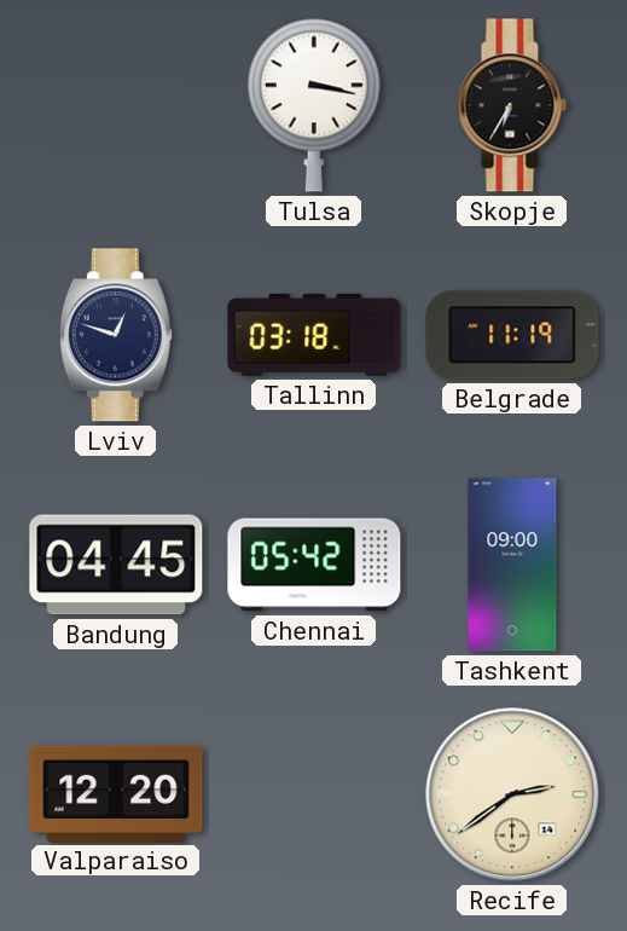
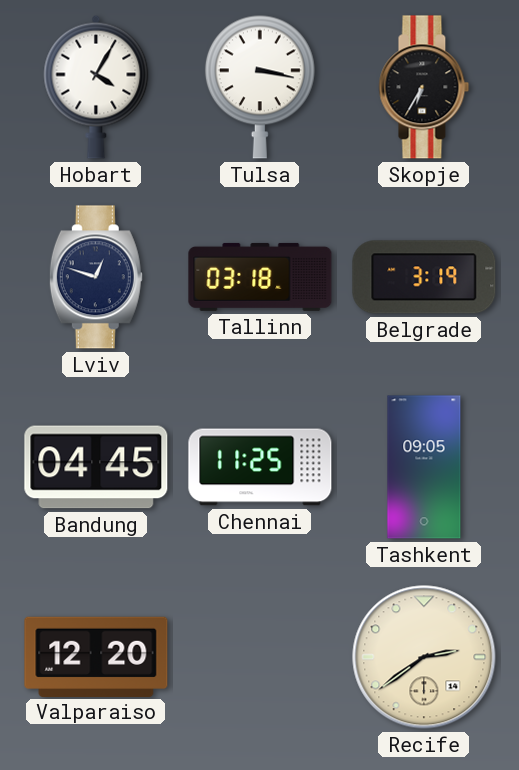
Hobart: none -> 4:05
Belgrade: 11:19 -> 3:19
Chennai: 05:42 -> 11:25
Tashkent: 09:00 -> 09:05
